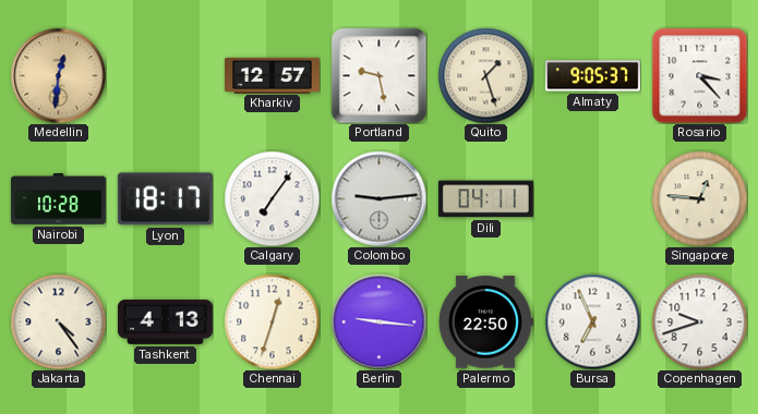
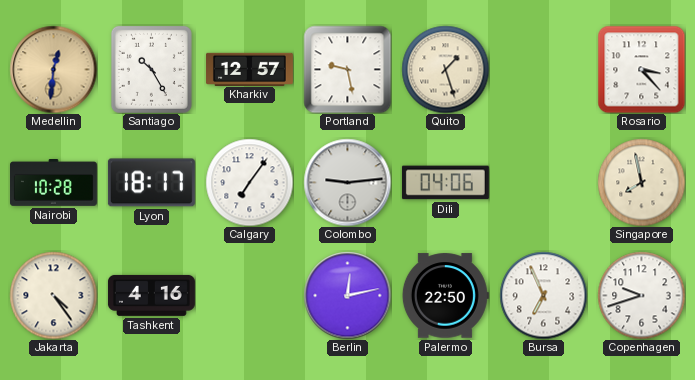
Santiago: none -> 10:25
Almaty: 9:05 -> none
Dili: 04:11 -> 04:06
Singapore: 12:46 -> 7:58
Tashkent: 4:13 -> 4:16
Chennai: 12:33 -> none
Berlin: 9:16 -> 12:13
